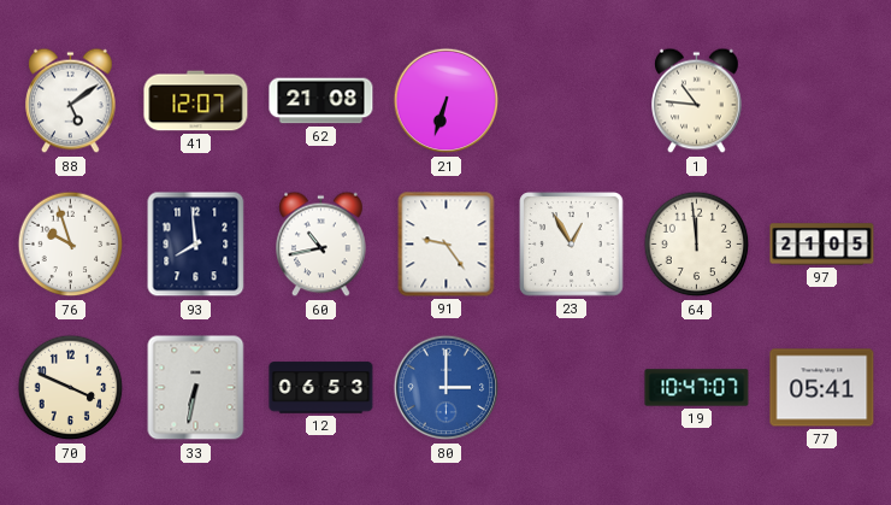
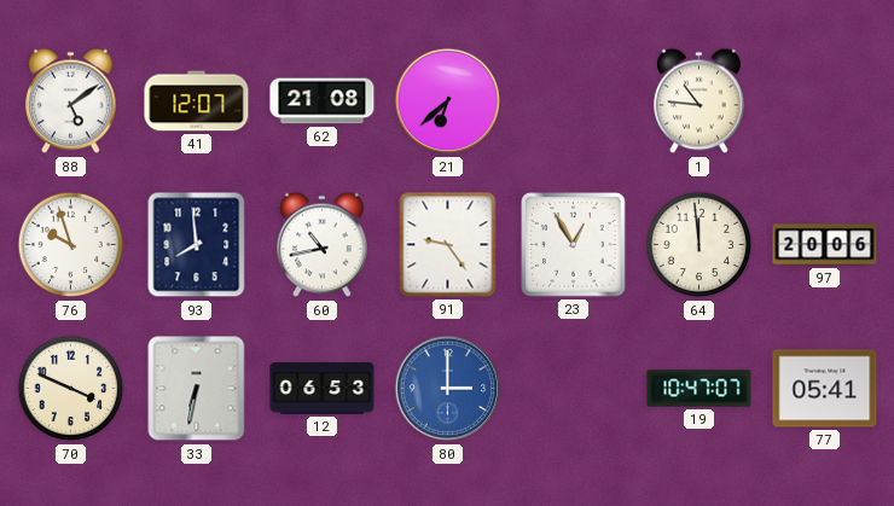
21: 6:33 -> 6:38
97: 21:05 -> 20:06
